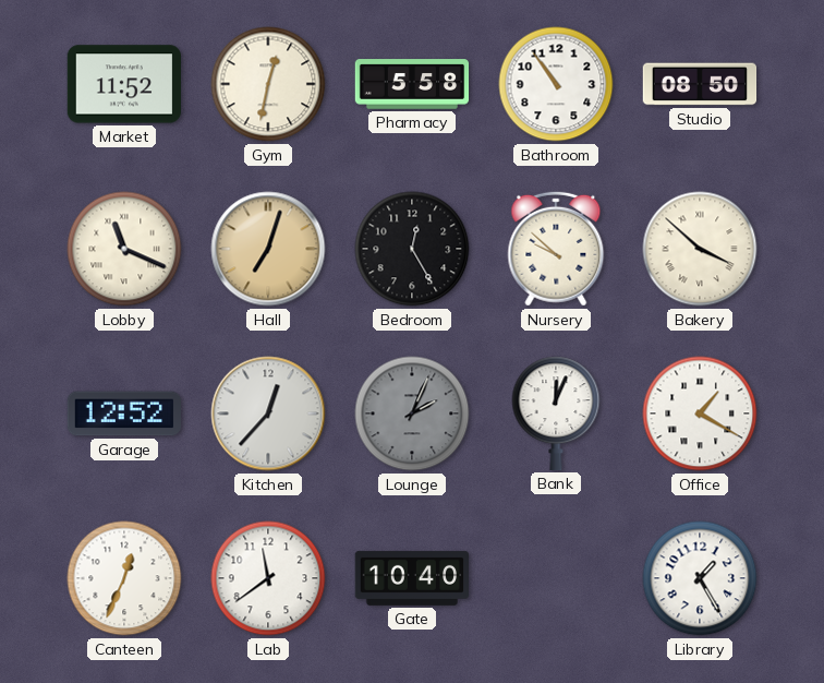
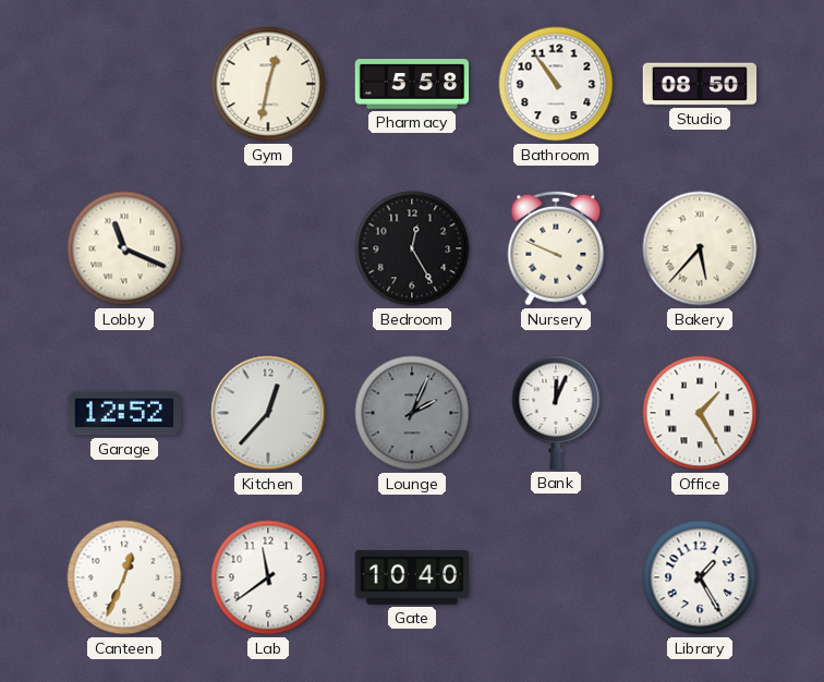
Market: 11:52 -> none
Hall: 7:03 -> none
Nursery: 9:52 -> 9:49
Bakery: 3:52 -> 5:37
Office: 1:20 -> 1:25
